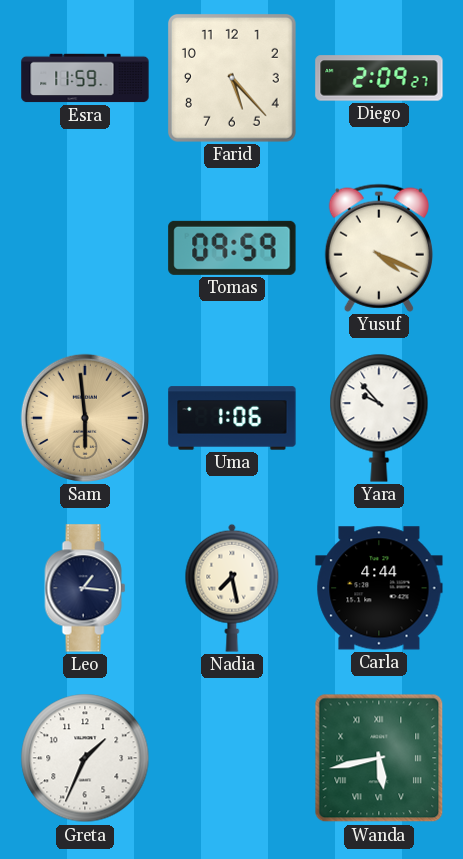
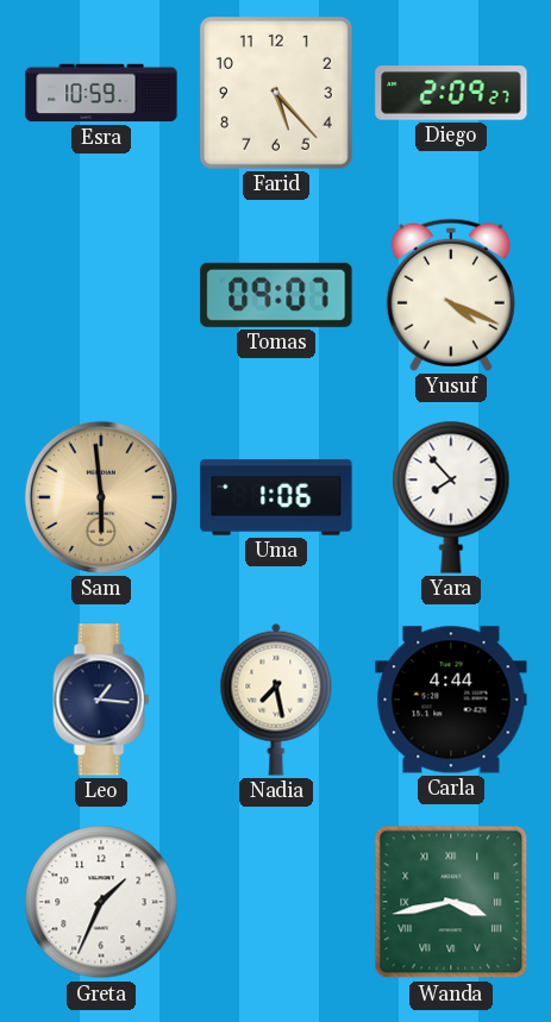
Esra: 11:59 -> 10:59
Tomas: 09:59 -> 09:07
Yara: 9:53 -> 7:53
Wanda: 5:43 -> 3:43
